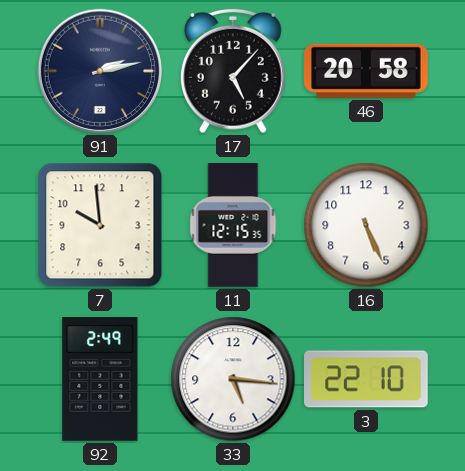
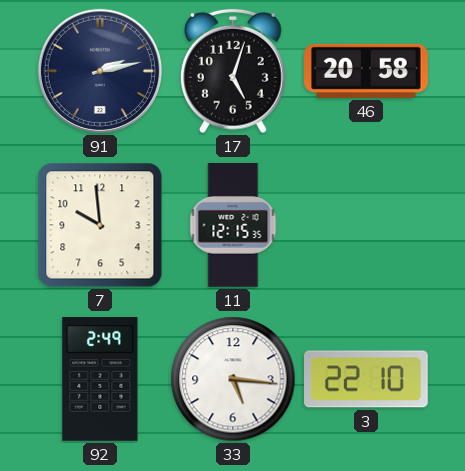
17: 5:07 -> 5:03
16: 5:26 -> none
